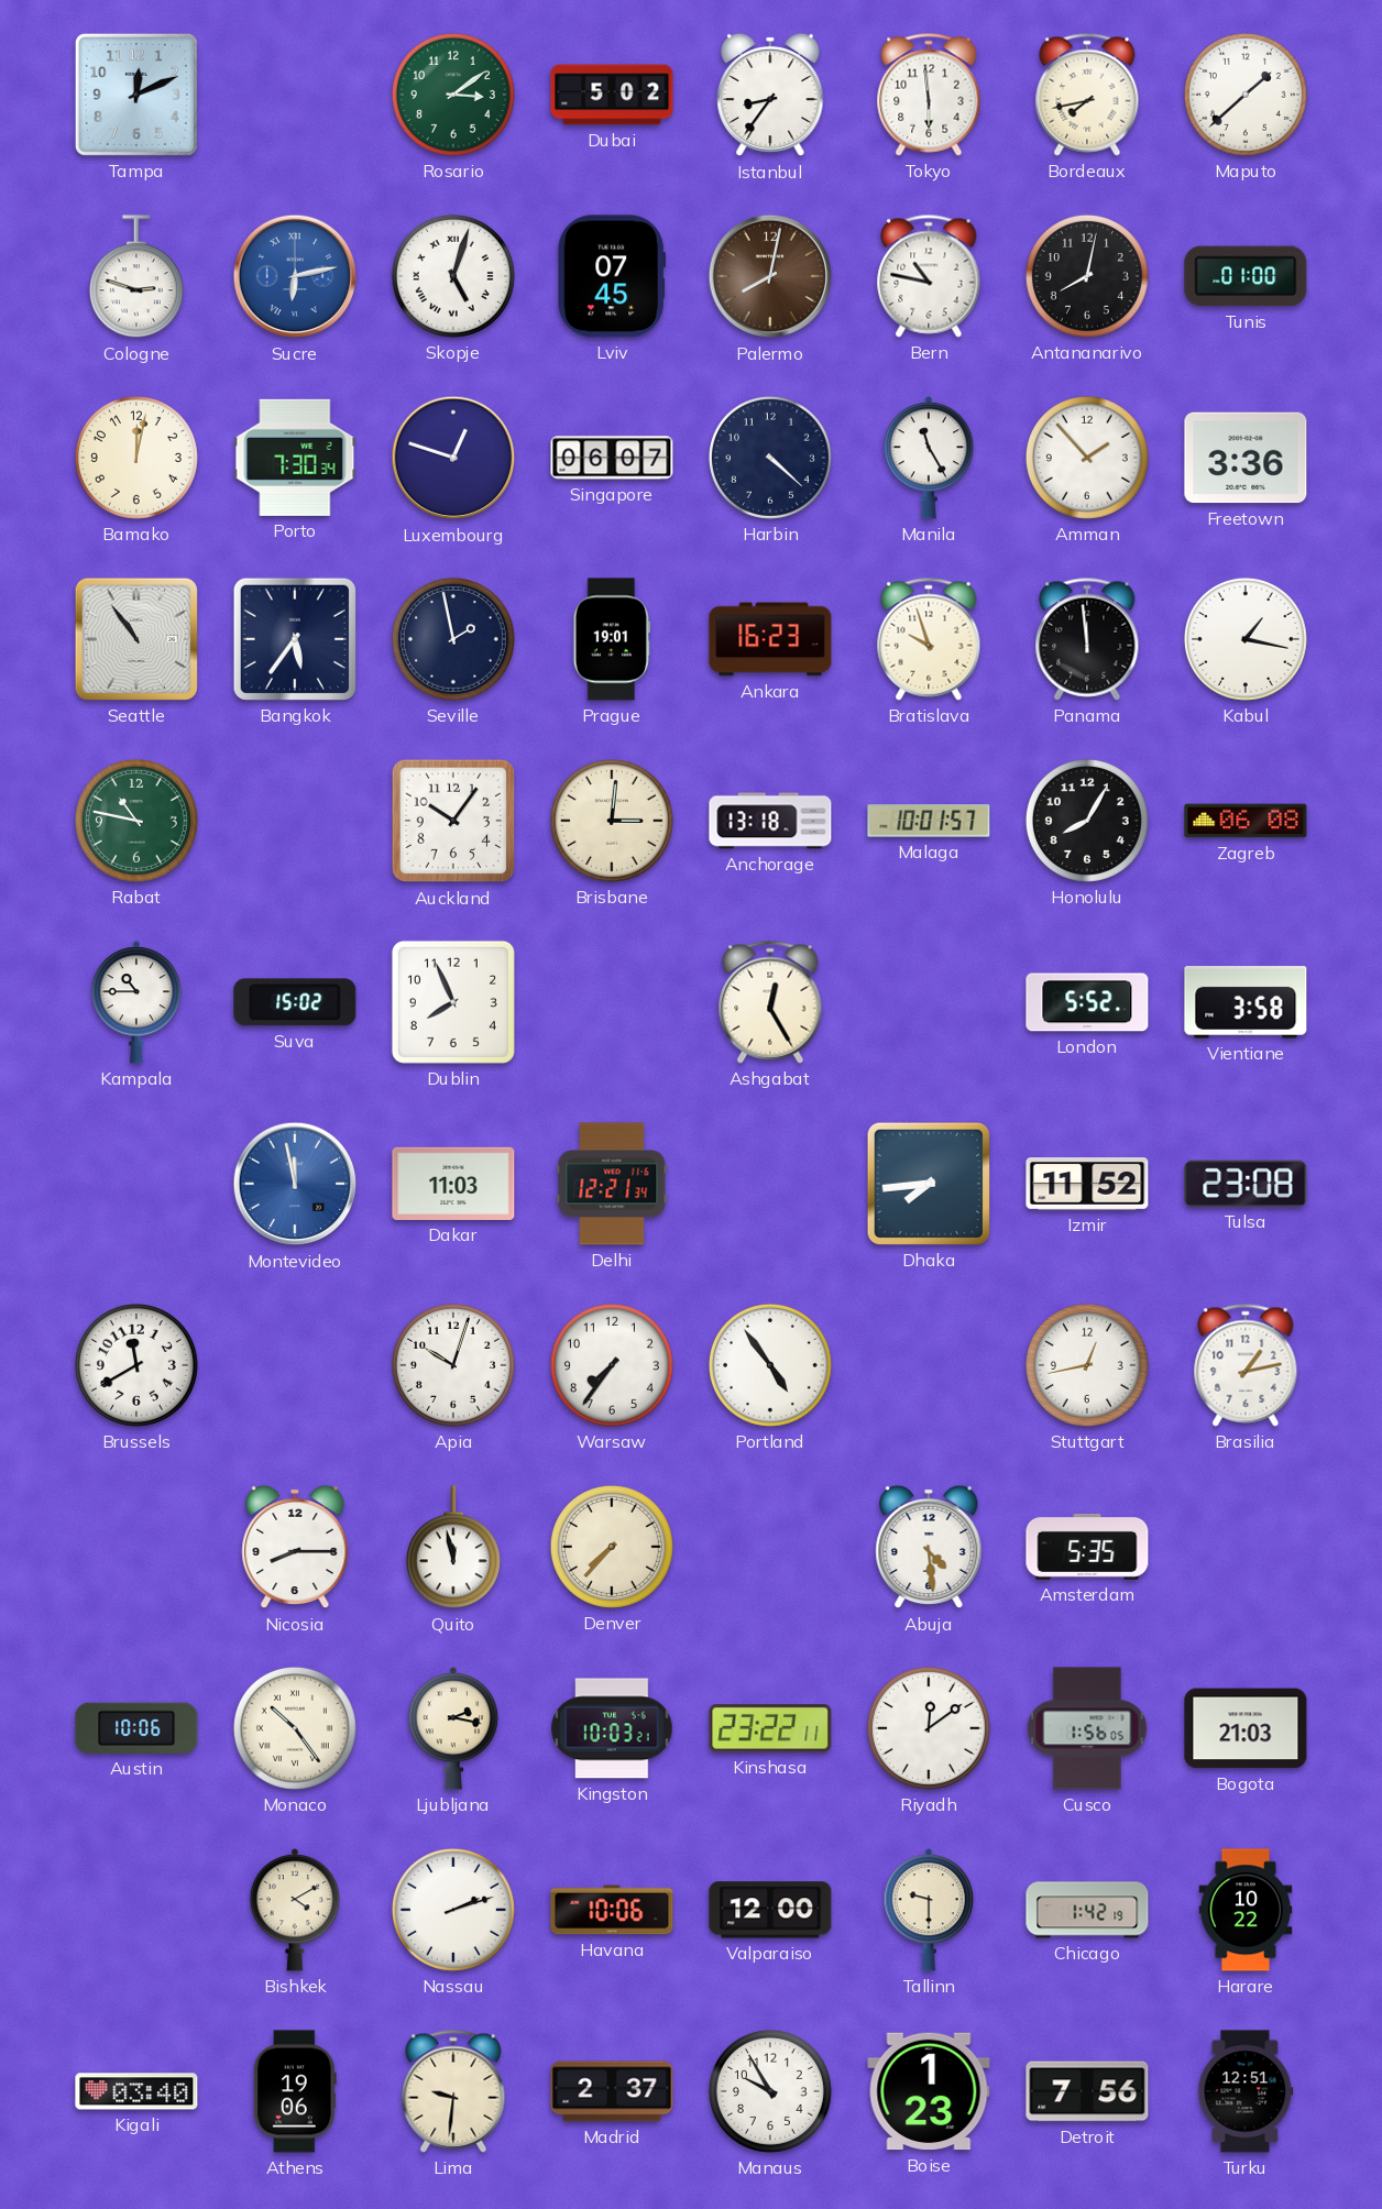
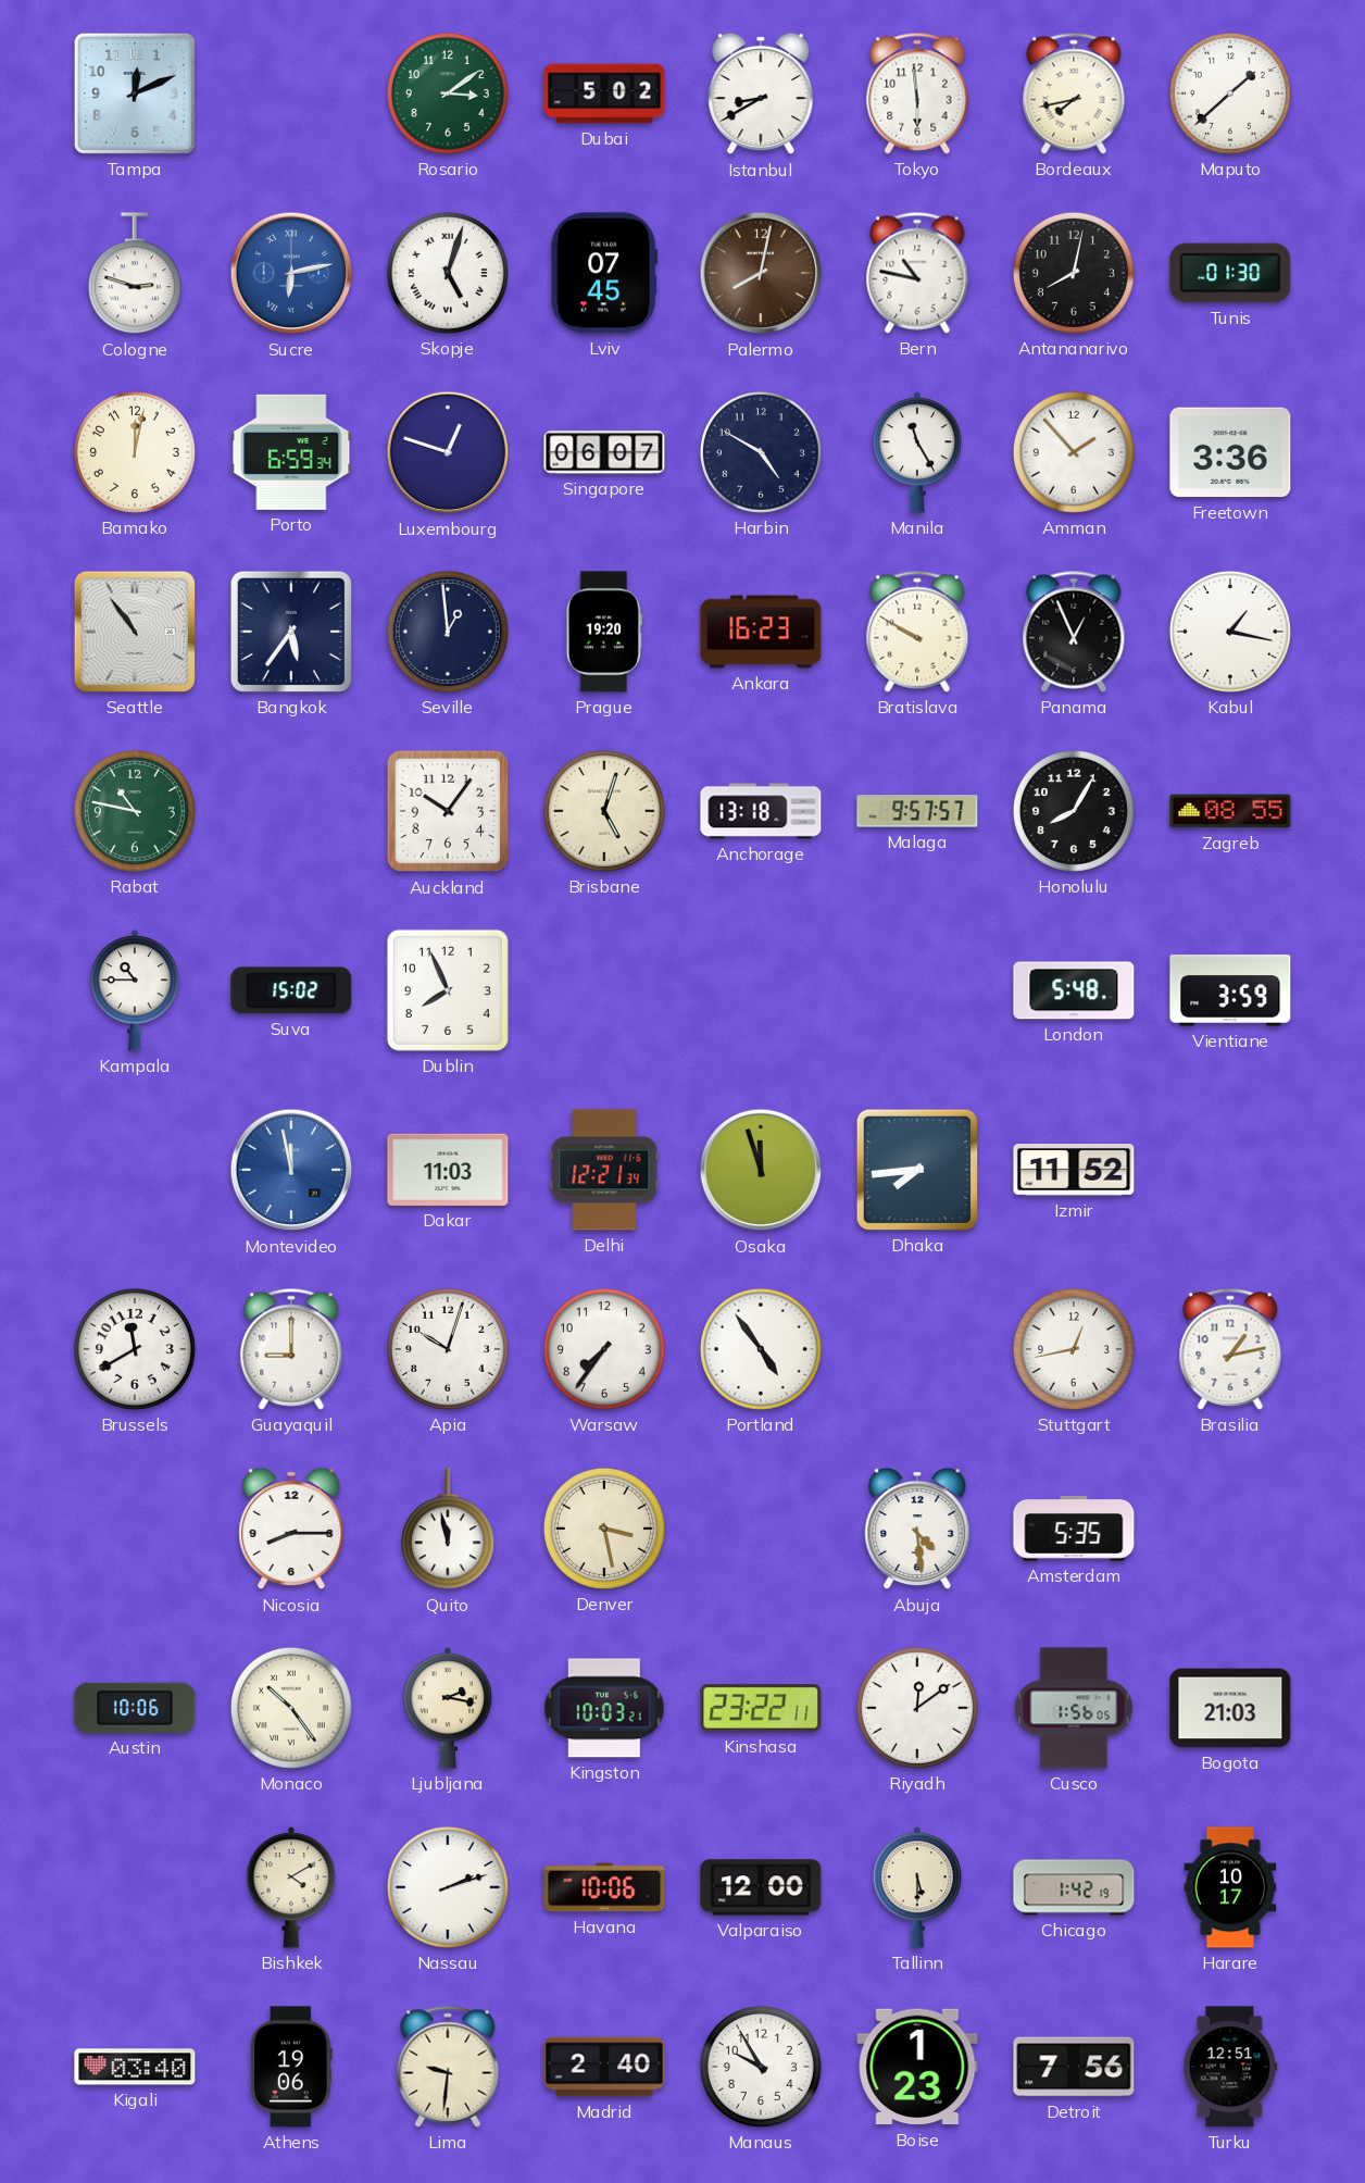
Istanbul: 8:36 -> 8:40
Tunis: 01:00 -> 01:30
Porto: 7:30 -> 6:59
Harbin: 4:22 -> 4:50
Seville: 1:58 -> 12:59
Prague: 19:01 -> 19:20
Bratislava: 9:57 -> 9:50
Panama: 11:59 -> 12:56
Brisbane: 3:01 -> 5:03
Malaga: 10:01 -> 9:57
Zagreb: 06:08 -> 08:55
Ashgabat: 12:25 -> none
London: 5:52 -> 5:48
Vientiane: 3:58 -> 3:59
Osaka: none -> 11:57
Tulsa: 23:08 -> none
Guayaquil: none -> 9:00
Denver: 7:37 -> 3:28
Tallinn: 9:30 -> 5:30
Harare: 10:22 -> 10:17
Madrid: 2:37 -> 2:40
